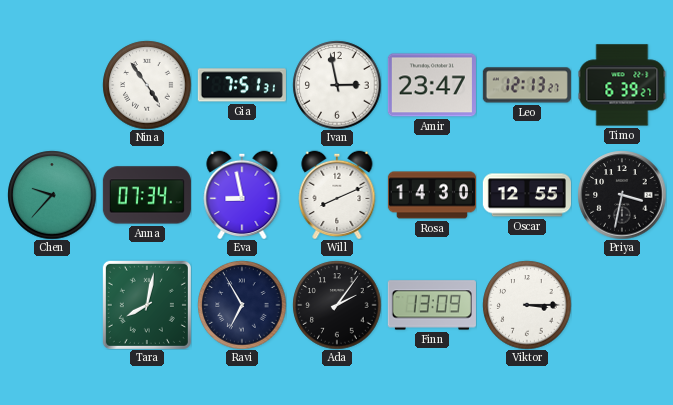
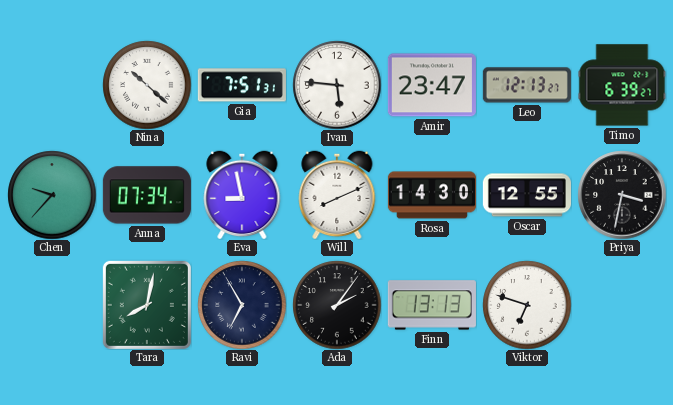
Nina: 4:54 -> 10:22
Ivan: 2:58 -> 5:46
Finn: 13:09 -> 13:13
Viktor: 3:15 -> 6:48
